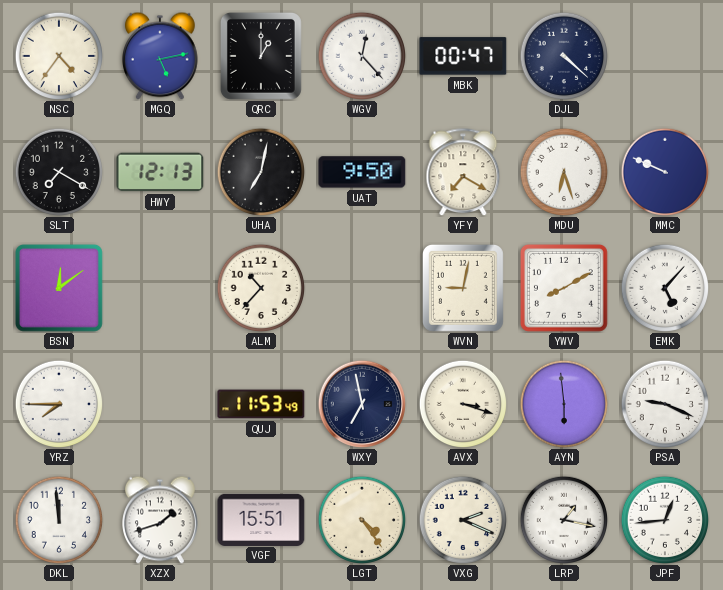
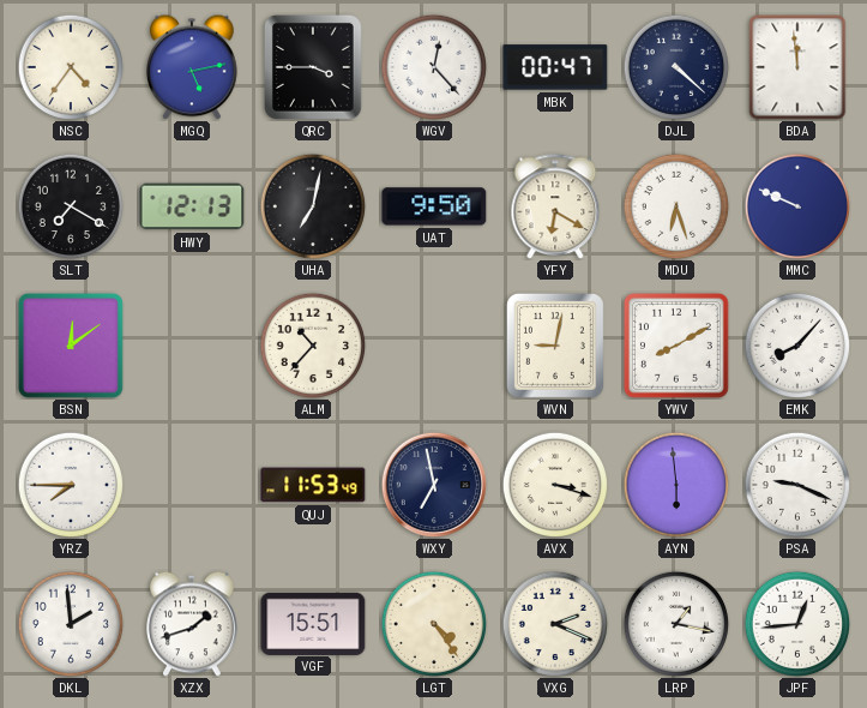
QRC: 1:00 -> 3:45
BDA: none -> 11:59
YFY: 7:20 -> 6:20
EMK: 5:07 -> 8:07
DKL: 11:59 -> 1:59
